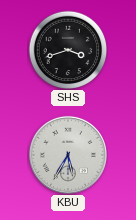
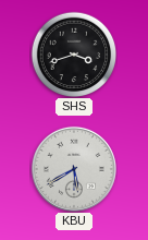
KBU: 5:35 -> 5:40
